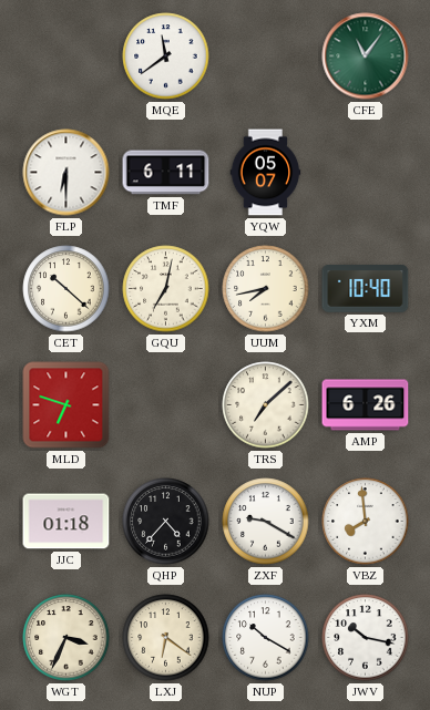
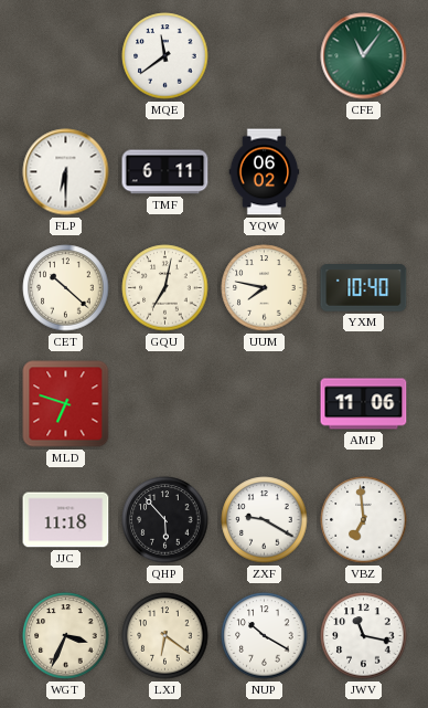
YQW: 05:07 -> 06:02
UUM: 7:43 -> 7:47
TRS: 7:08 -> none
AMP: 6:26 -> 11:06
JJC: 01:18 -> 11:18
QHP: 4:37 -> 5:53
VBZ: 7:59 -> 6:59
JWV: 10:17 -> 11:17
